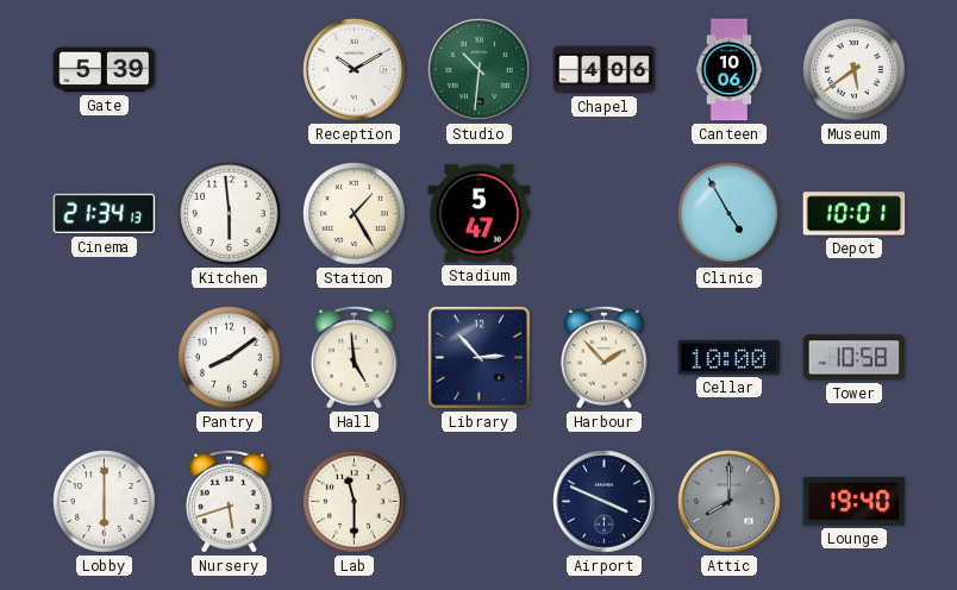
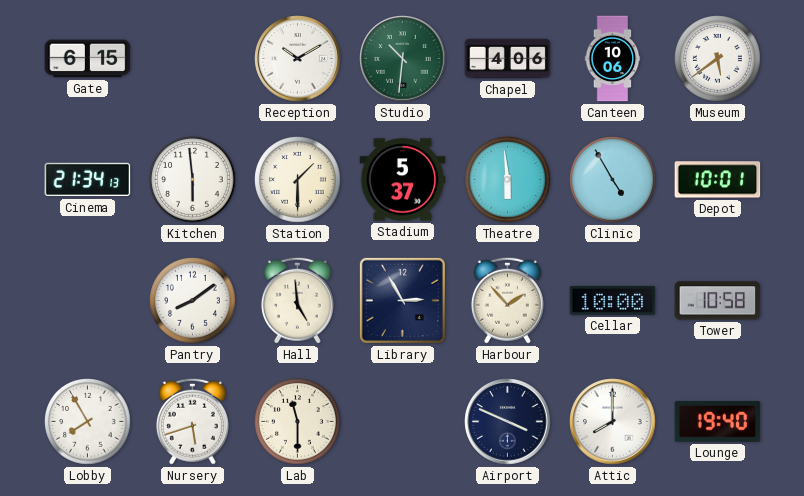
Gate: 5:39 -> 6:15
Station: 1:25 -> 1:30
Stadium: 5:47 -> 5:37
Theatre: none -> 5:59
Library: 2:53 -> 2:55
Lobby: 6:00 -> 7:55
Attic dial: grey -> white
